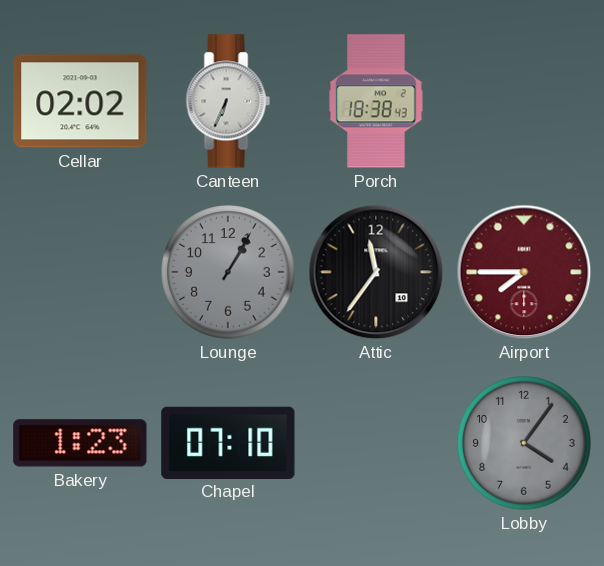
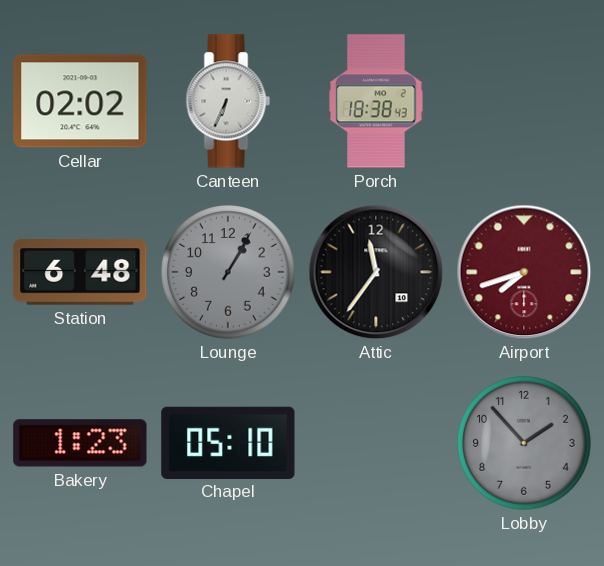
Station: none -> 6:48
Airport: 7:45 -> 7:42
Chapel: 07:10 -> 05:10
Lobby: 4:06 -> 1:53
